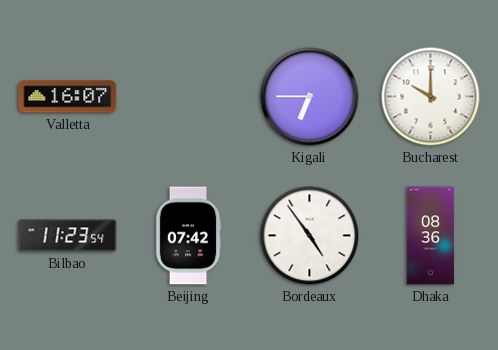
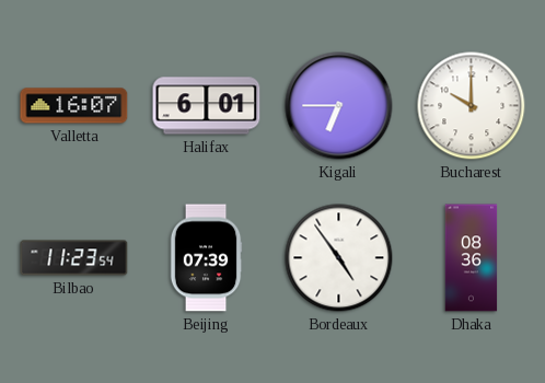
Halifax: none -> 6:01
Beijing: 07:42 -> 07:39
